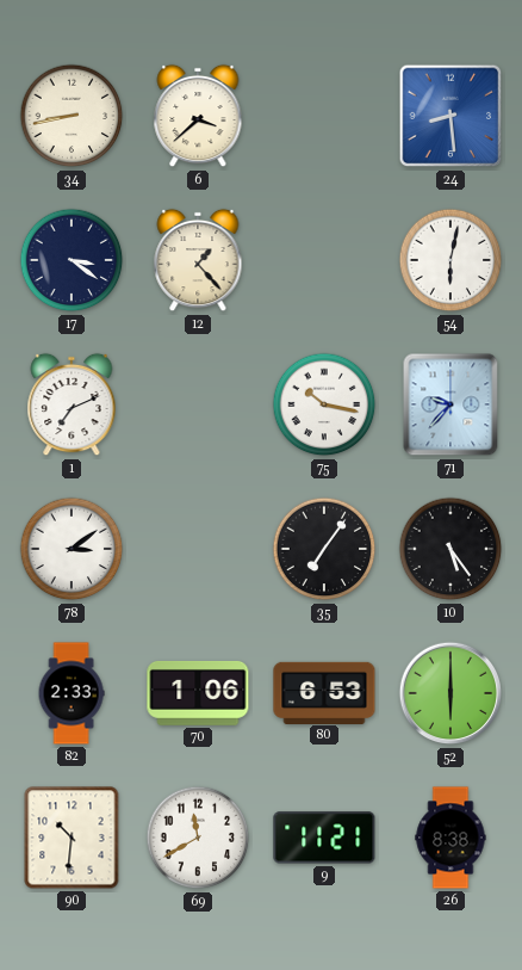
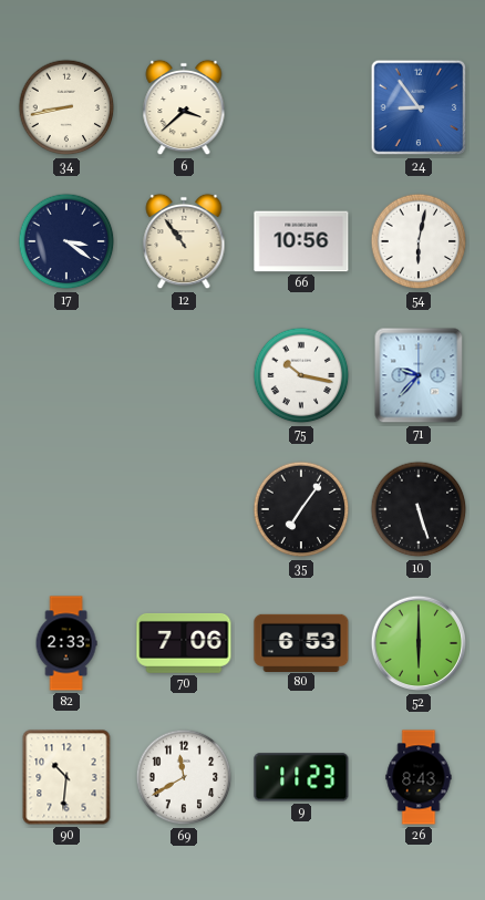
24: 8:29 -> 8:54
12: 1:23 -> 10:54
66: none -> 10:56
1: 7:11 -> none
78: 3:09 -> none
10: 5:24 -> 5:27
70: 1:06 -> 7:06
9: 11:21 -> 11:23
26: 8:38 -> 8:43
